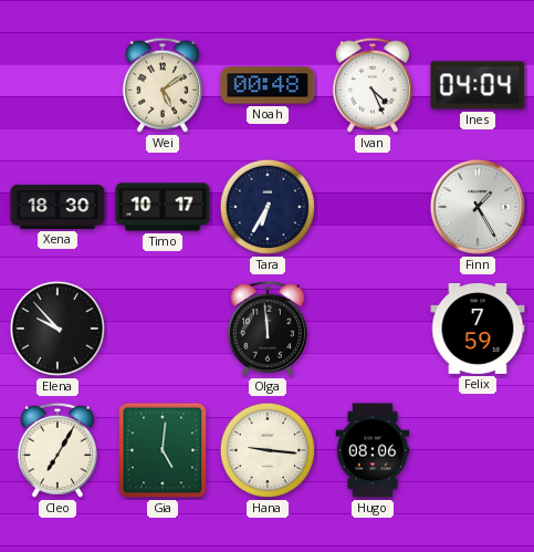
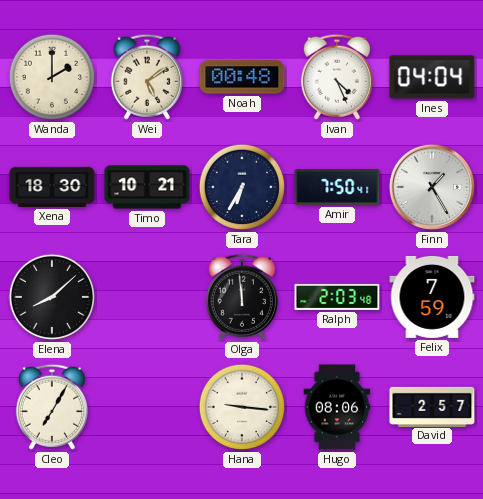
Wanda: none -> 2:00
Timo: 10:17 -> 10:21
Amir: none -> 7:50
Elena: 9:53 -> 8:08
Ralph: none -> 2:03
Gia: 5:01 -> none
David: none -> 2:57
